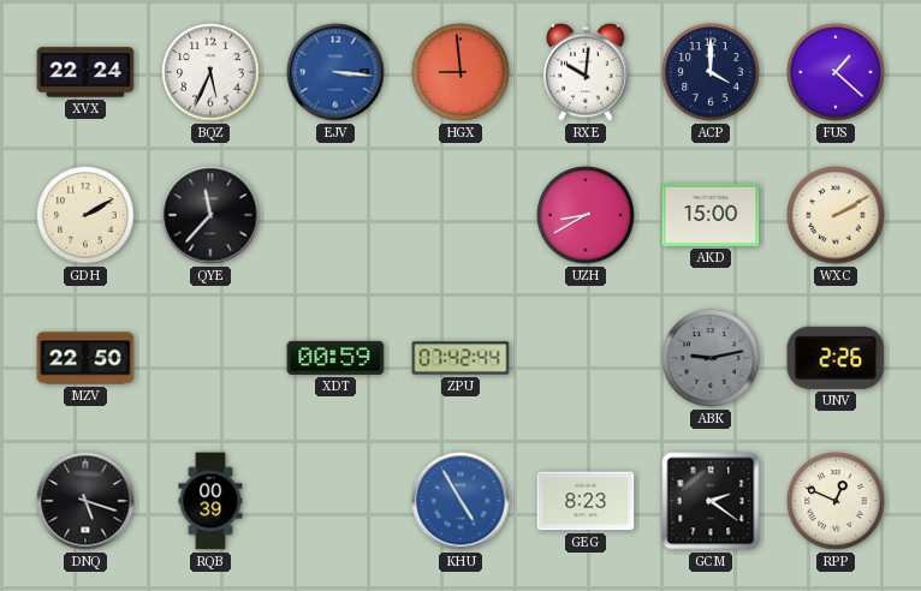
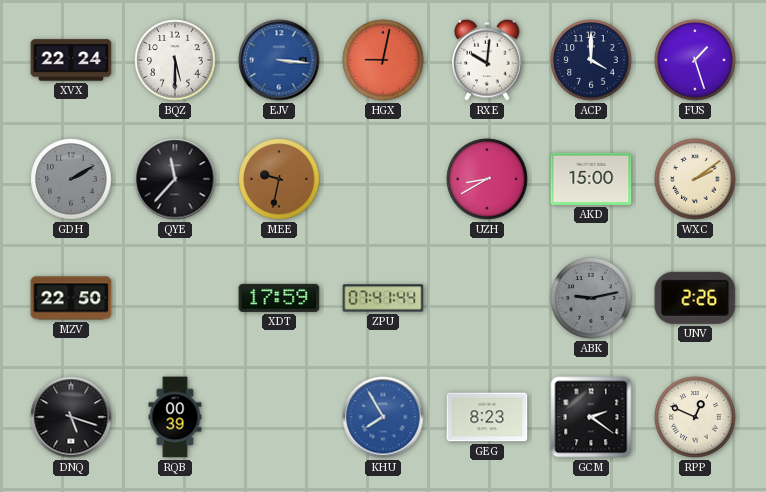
BQZ: 5:34 -> 5:30
HGX: 8:59 -> 9:02
FUS: 1:22 -> 1:27
GDH dial: cream -> grey
MEE: none -> 9:32
WXC: 2:10 -> 2:09
XDT: 00:59 -> 17:59
ZPU: 07:42 -> 07:41
KHU: 4:55 -> 7:55
